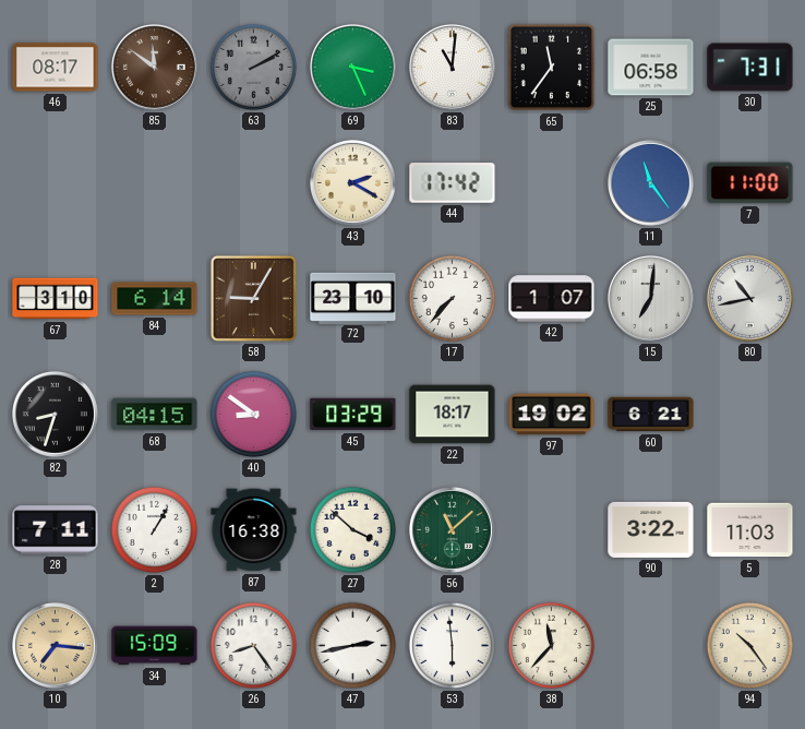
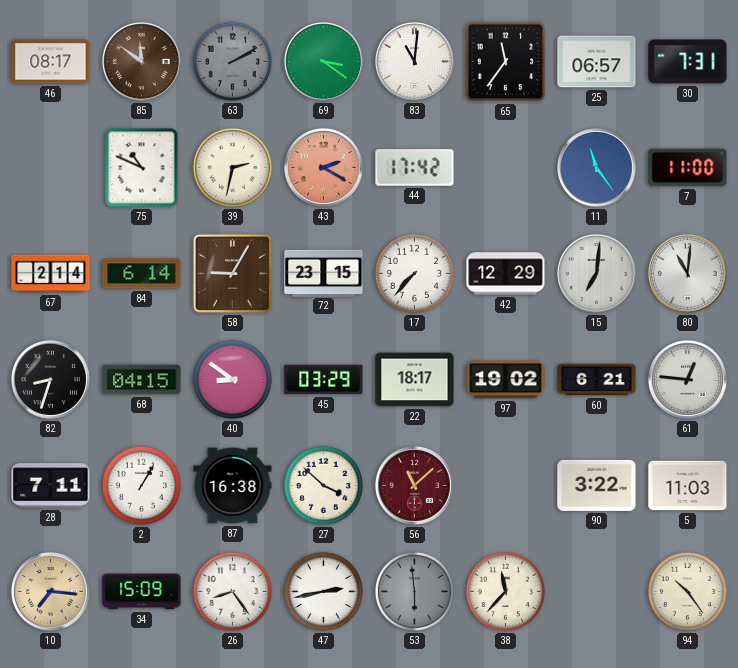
69: 3:26 -> 3:21
25: 06:58 -> 06:57
75: none -> 10:49
39: none -> 2:32
43 dial: cream -> salmon
67: 3:10 -> 2:14
72: 23:10 -> 23:15
42: 1:07 -> 12:29
80: 10:43 -> 11:01
61: none -> 12:46
56 dial: green -> burgundy
53 dial: white -> grey
